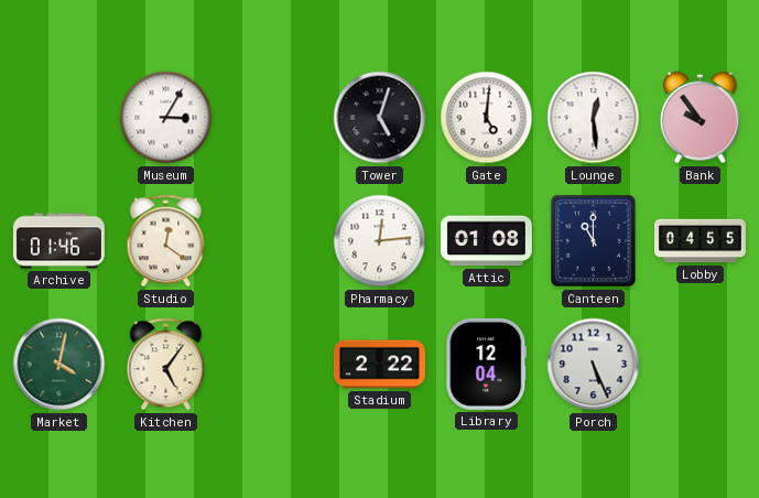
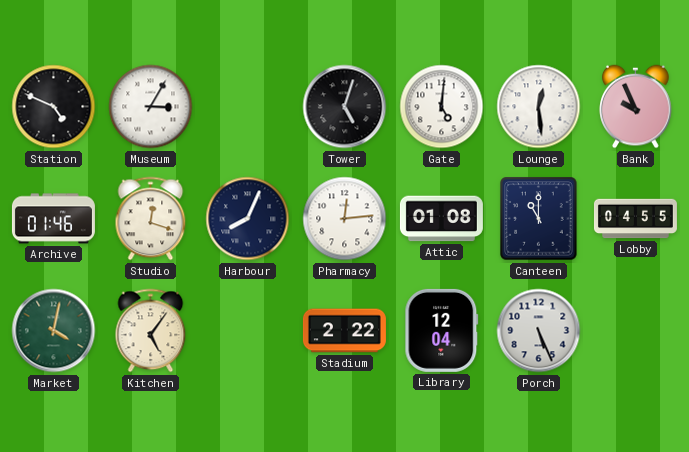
Station: none -> 4:49
Bank: 9:54 -> 9:56
Studio: 12:21 -> 12:18
Harbour: none -> 8:04
